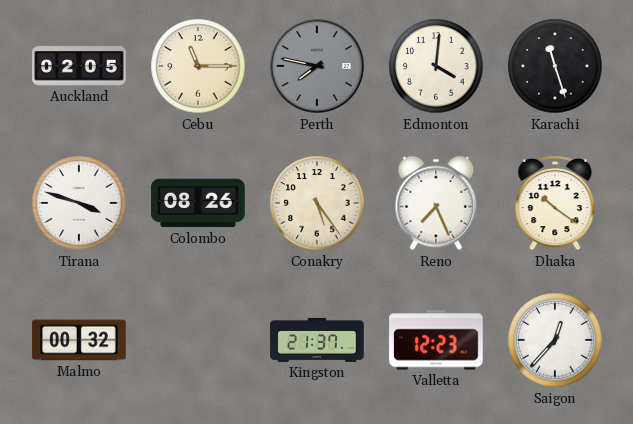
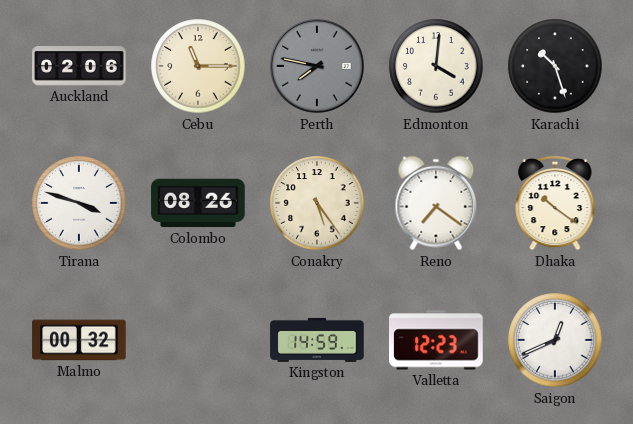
Auckland: 02:05 -> 02:06
Karachi: 11:27 -> 10:27
Reno: 7:26 -> 7:21
Kingston: 21:37 -> 14:59
Saigon: 12:37 -> 12:41
